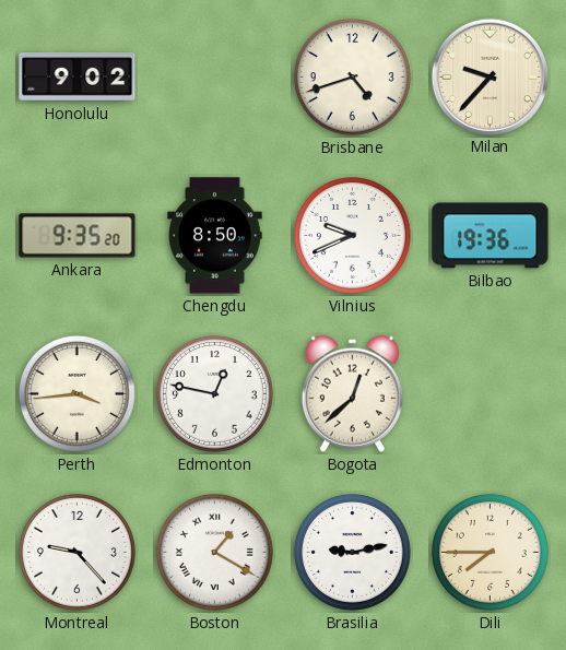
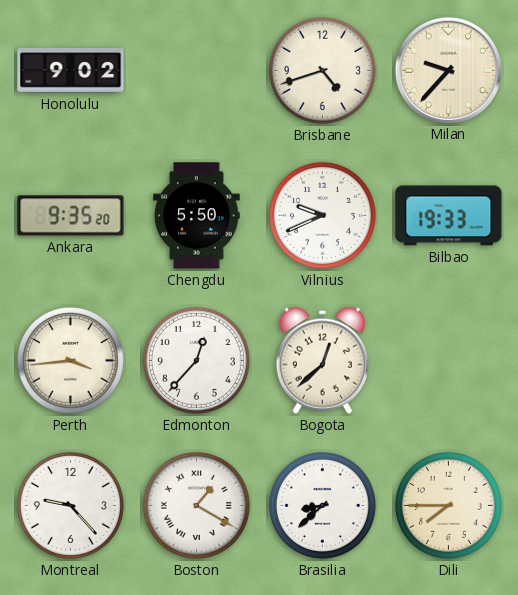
Chengdu: 8:50 -> 5:50
Bilbao: 19:36 -> 19:33
Edmonton: 12:47 -> 12:37
Brasilia: 9:13 -> 8:38
